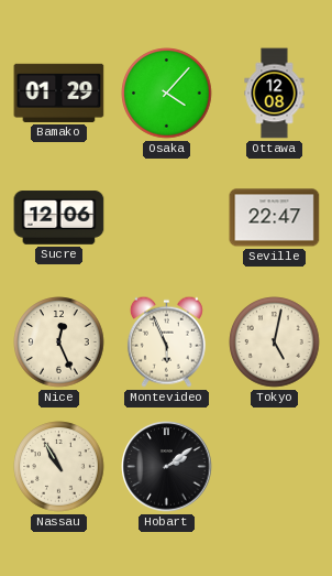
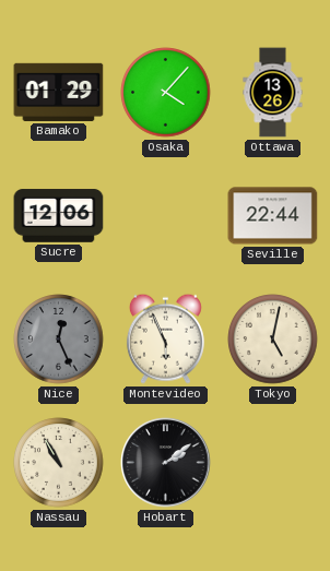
Ottawa: 12:08 -> 13:26
Seville: 22:47 -> 22:44
Nice dial: cream -> grey
